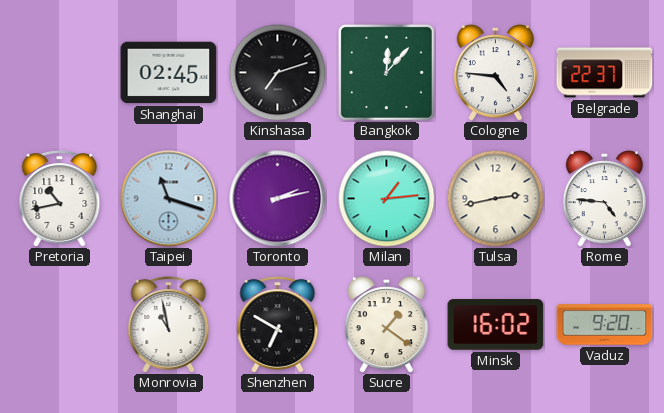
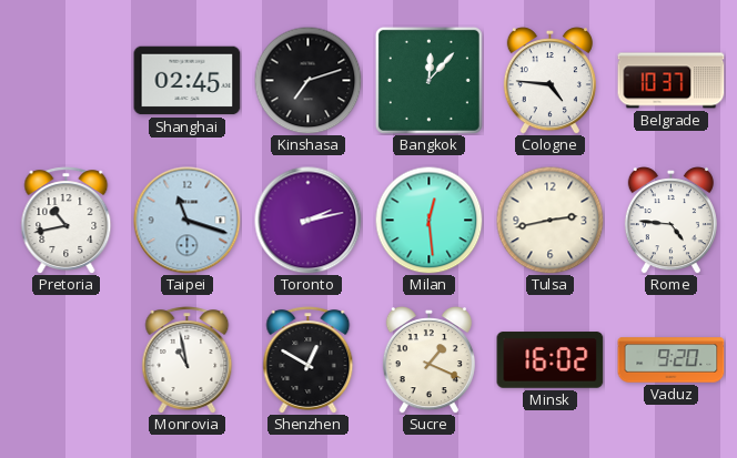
Belgrade: 22:37 -> 10:37
Milan: 1:14 -> 12:29
Shenzhen: 6:50 -> 12:50
Sucre: 1:21 -> 1:19
